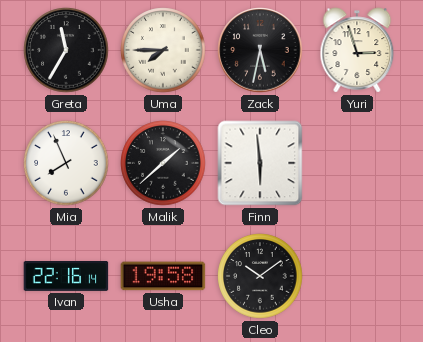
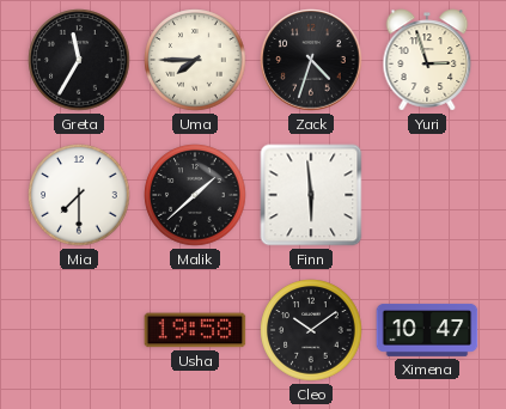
Zack: 5:32 -> 4:33
Mia: 7:56 -> 7:30
Ivan: 22:16 -> none
Ximena: none -> 10:47
